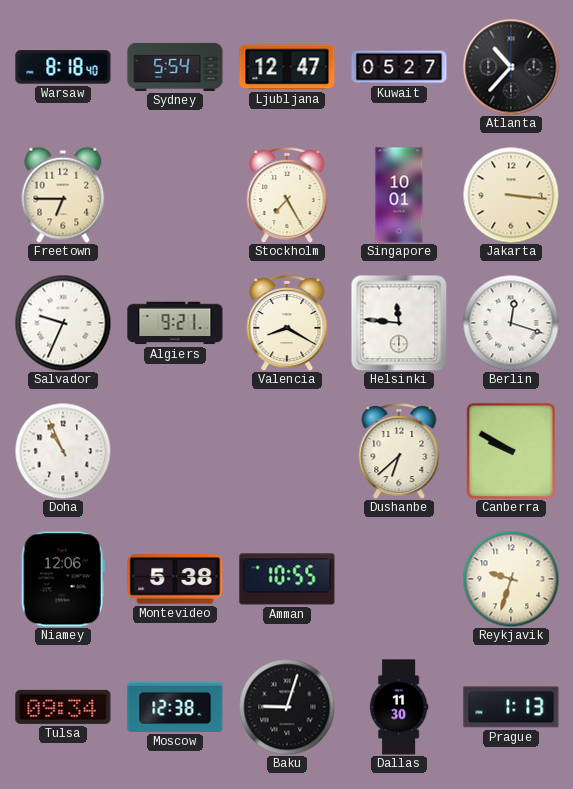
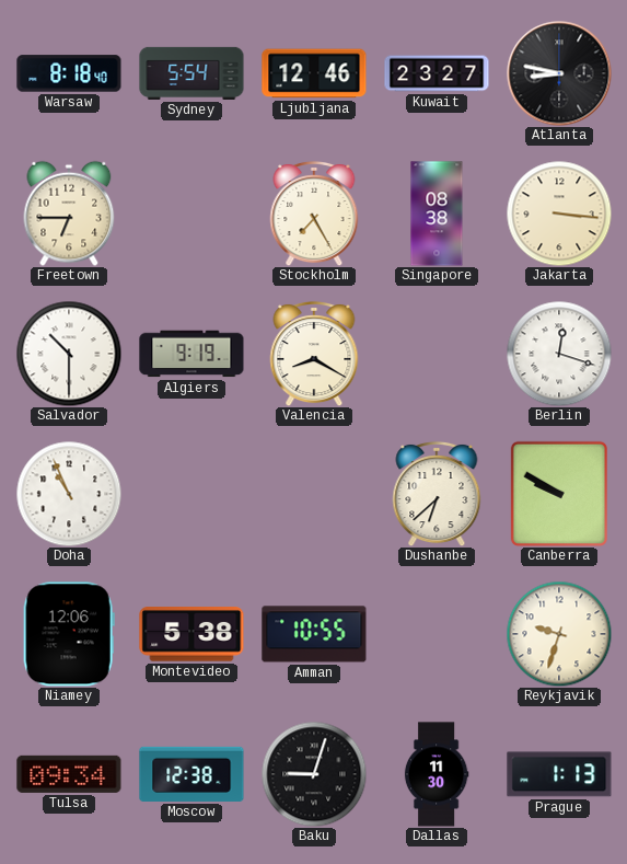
Ljubljana: 12:47 -> 12:46
Kuwait: 05:27 -> 23:27
Atlanta: 10:37 -> 8:47
Singapore: 10:01 -> 08:38
Salvador: 9:34 -> 10:30
Algiers: 9:21 -> 9:19
Helsinki: 11:46 -> none
